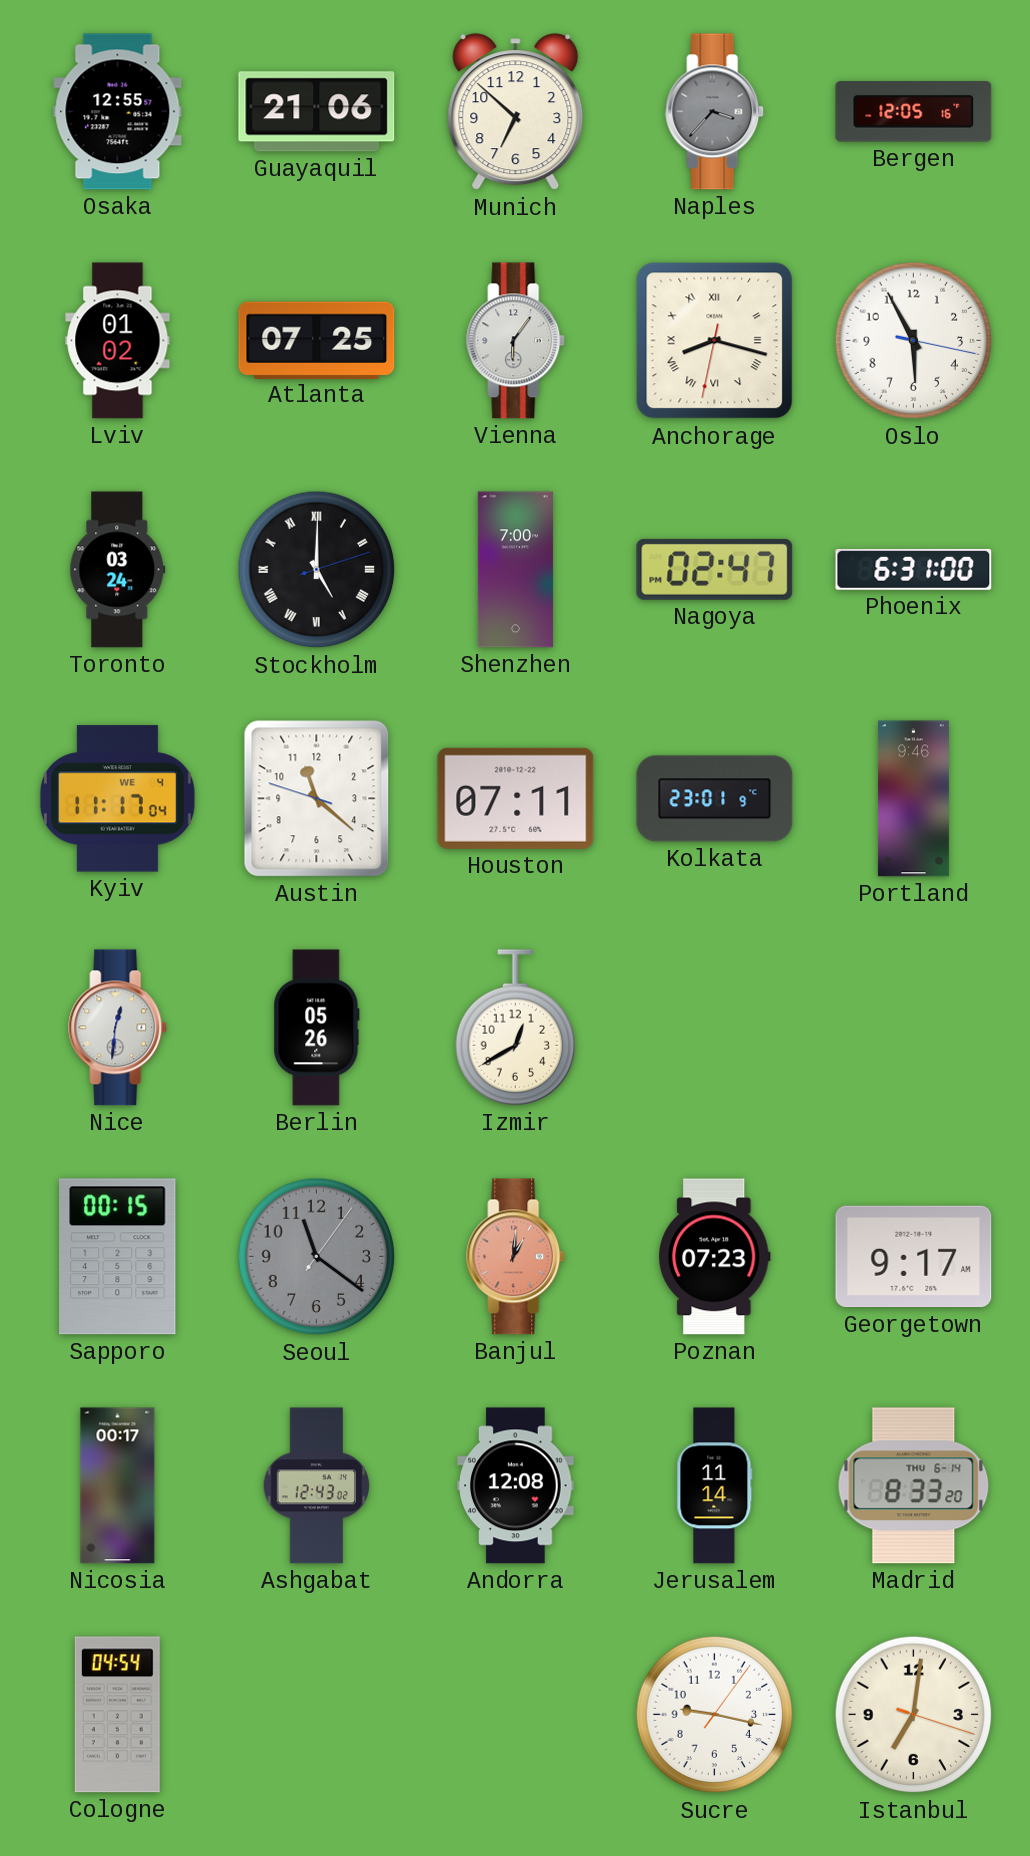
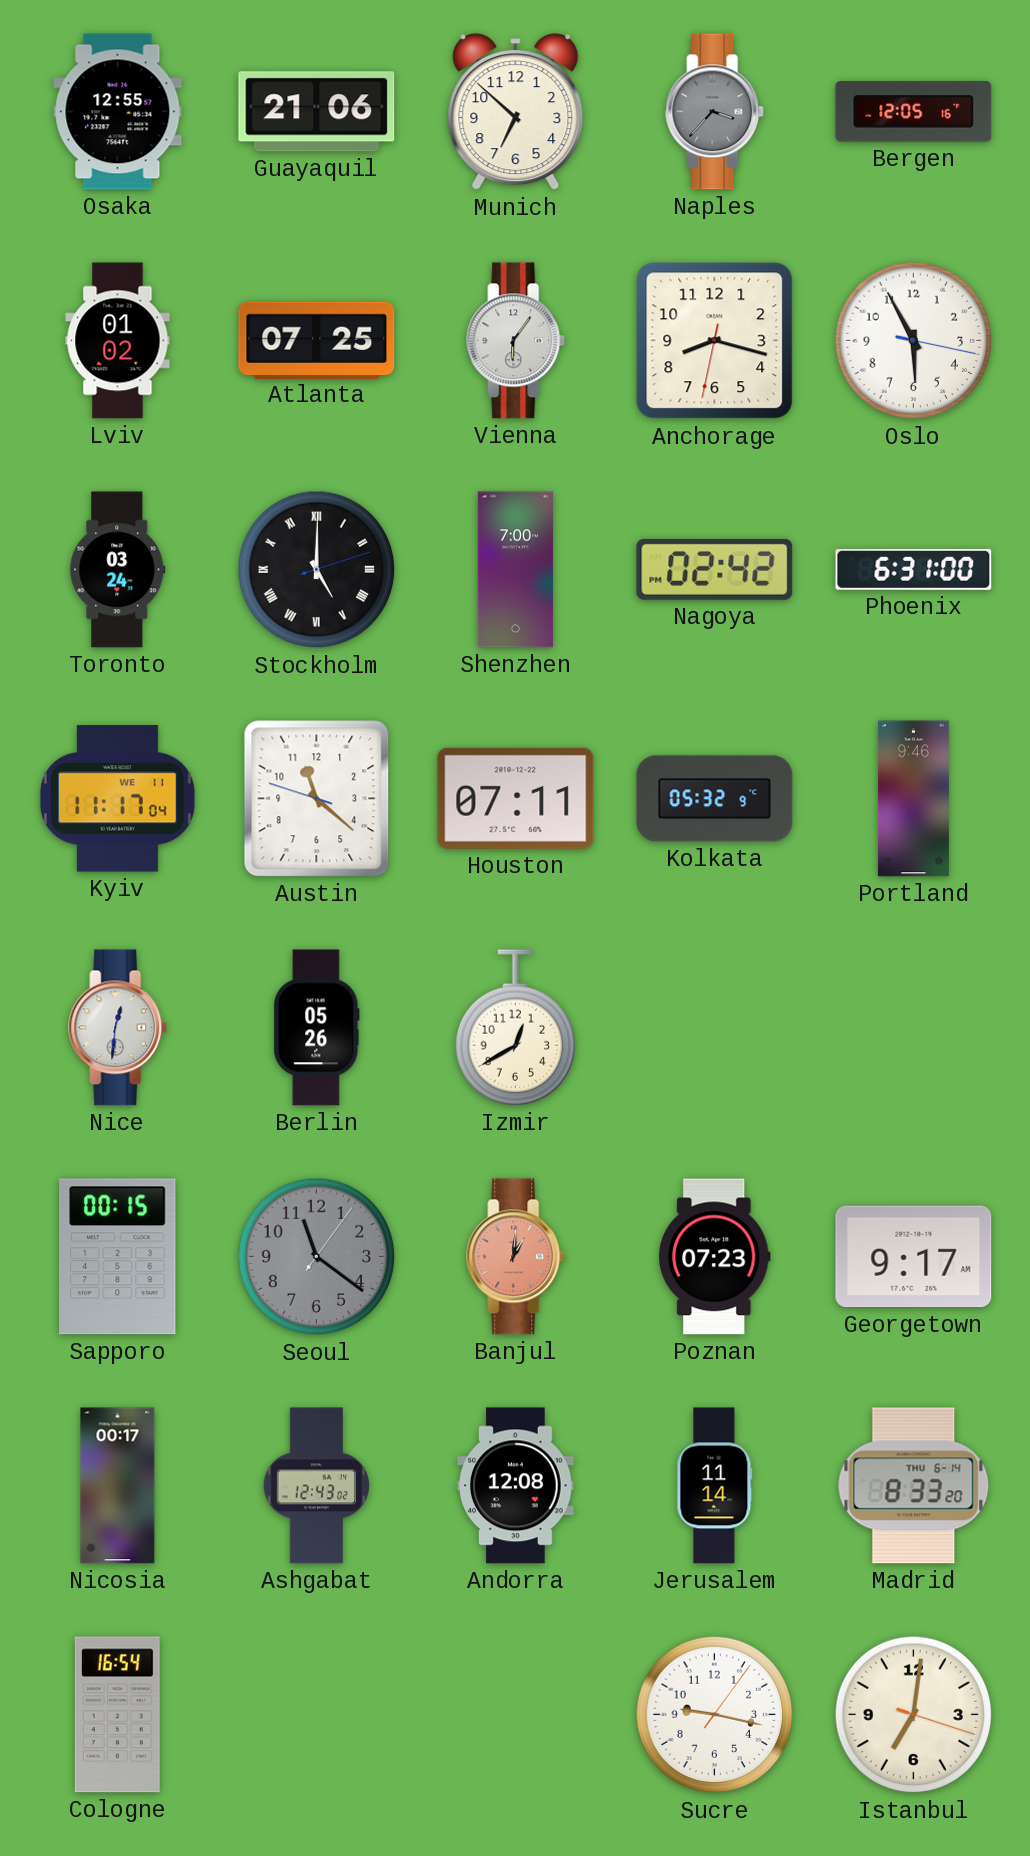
Anchorage numerals: Roman -> Arabic
Nagoya: 02:47 -> 02:42
Kyiv date: WE 4 -> WE 11
Kolkata: 23:01 -> 05:32
Cologne: 04:54 -> 16:54
